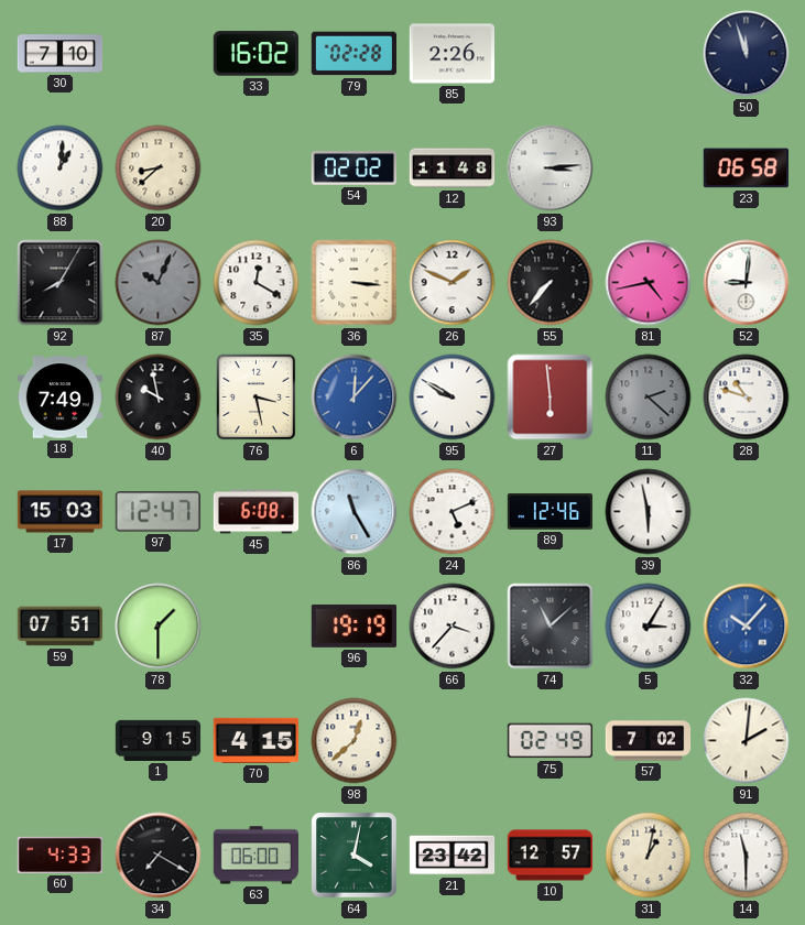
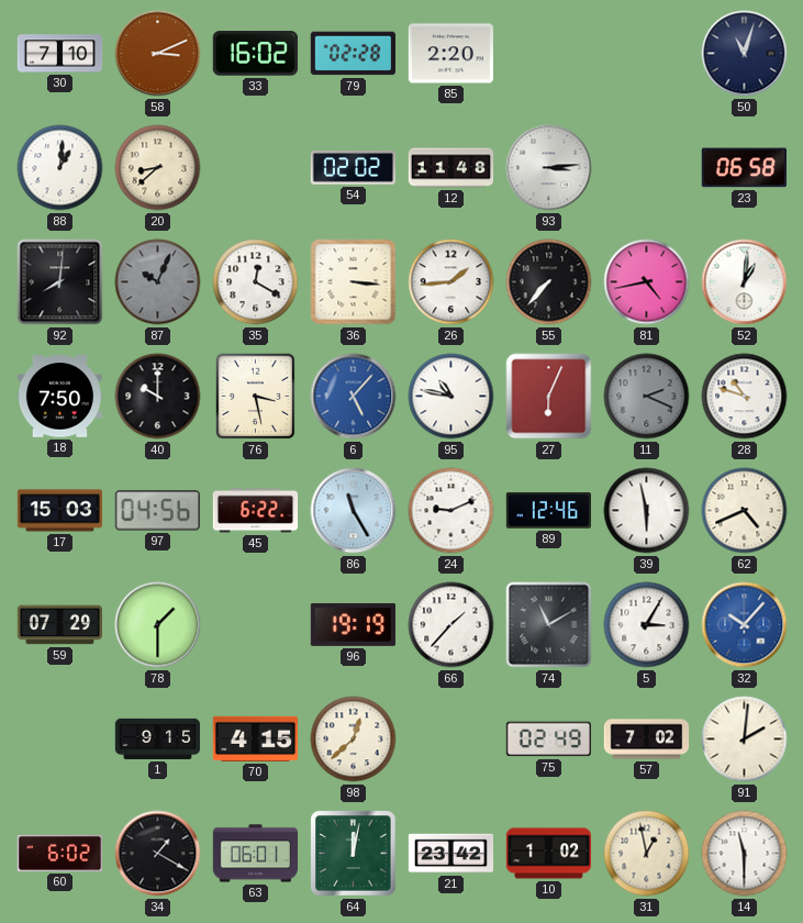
58: none -> 3:11
85: 2:26 -> 2:20
50: 11:57 -> 11:03
92: 8:05 -> 8:01
26: 1:49 -> 1:44
52: 9:01 -> 1:01
18: 7:49 -> 7:50
40: 9:58 -> 10:00
6: 12:07 -> 5:07
95: 9:50 -> 10:47
27: 5:59 -> 6:04
11: 2:22 -> 2:19
97: 12:47 -> 04:56
45: 6:08 -> 6:22
24: 5:11 -> 9:11
62: none -> 4:41
59: 07:51 -> 07:29
66: 3:37 -> 1:37
74: 11:08 -> 11:10
60: 4:33 -> 6:02
34: 7:20 -> 1:20
63: 06:00 -> 06:01
64: 4:02 -> 12:02
10: 12:57 -> 1:02
31: 1:02 -> 12:58
